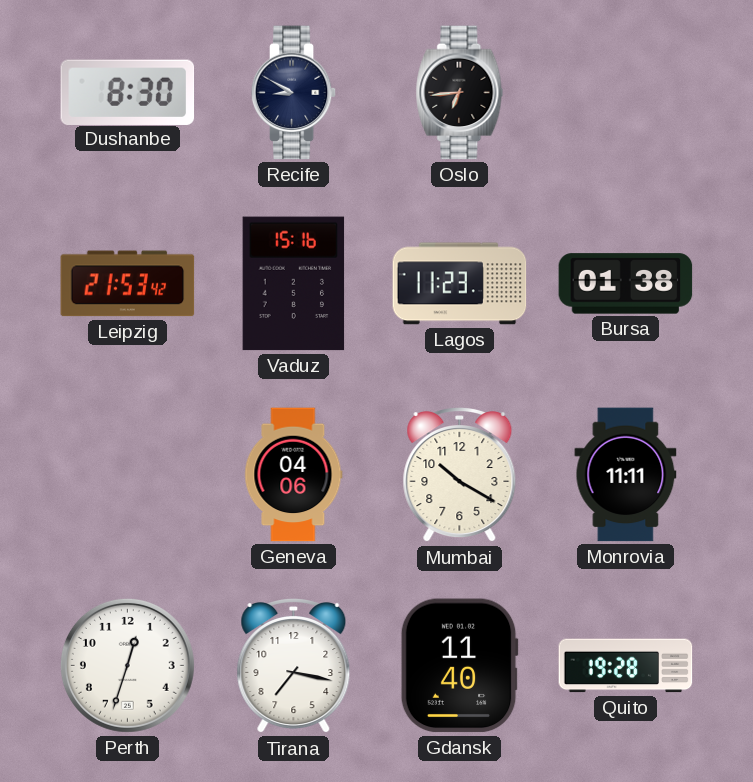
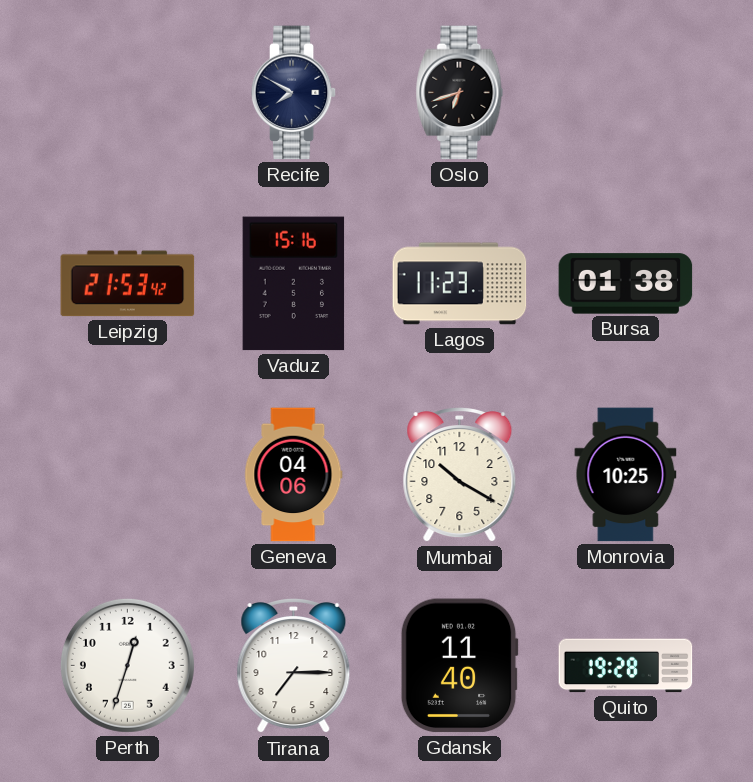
Dushanbe: 8:30 -> none
Recife: 8:50 -> 7:50
Oslo: 6:44 -> 6:42
Monrovia: 11:11 -> 10:25
Tirana: 7:17 -> 7:15
